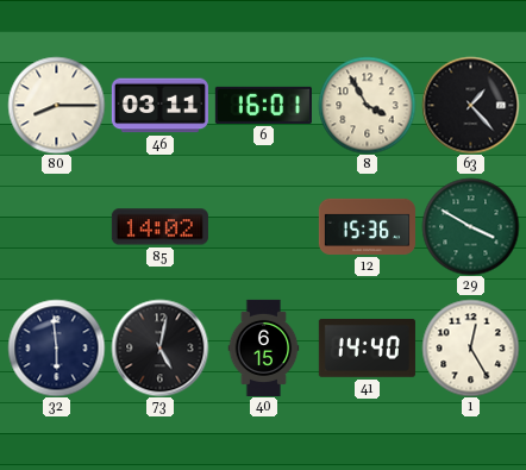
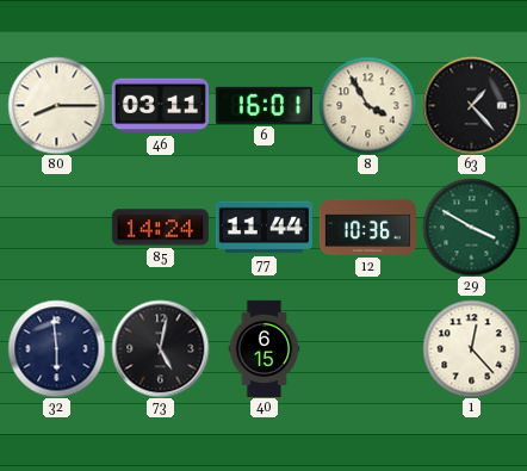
85: 14:02 -> 14:24
77: none -> 11:44
12: 15:36 -> 10:36
41: 14:40 -> none
1: 12:25 -> 12:23
